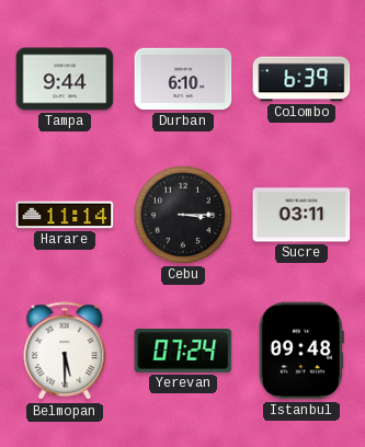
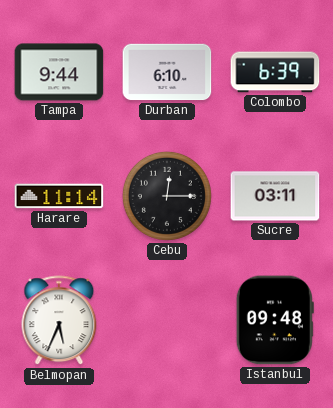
Cebu: 3:15 -> 12:15
Belmopan: 5:30 -> 5:34
Yerevan: 07:24 -> none
